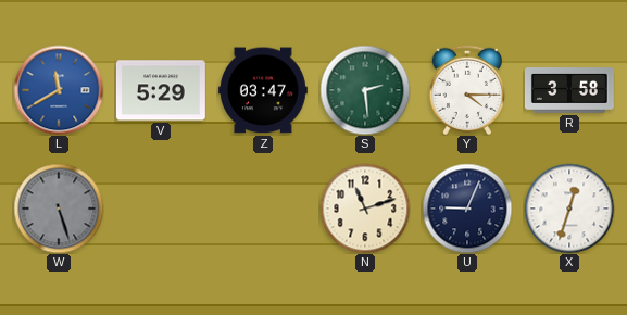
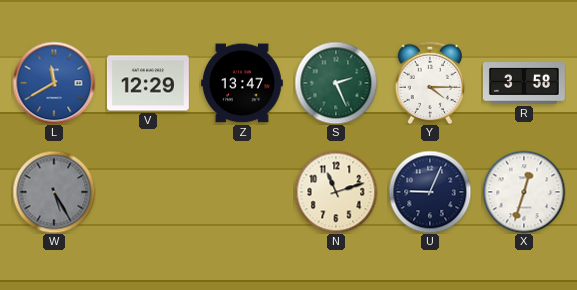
V: 5:29 -> 12:29
Z: 03:47 -> 13:47
S: 2:29 -> 2:26
W: 5:27 -> 5:25
